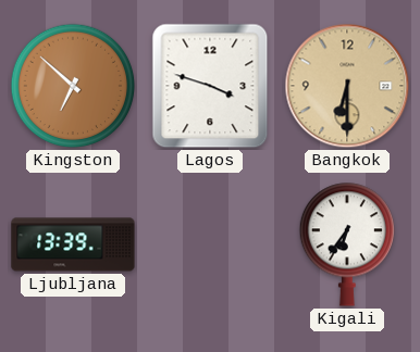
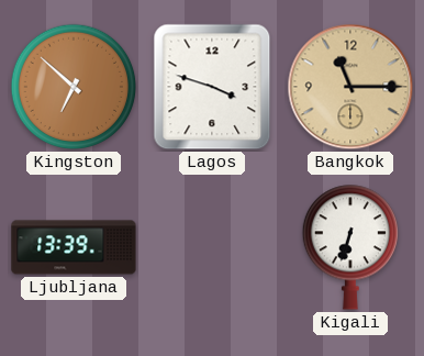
Bangkok: 6:30 -> 11:15
Kigali: 6:36 -> 6:33
